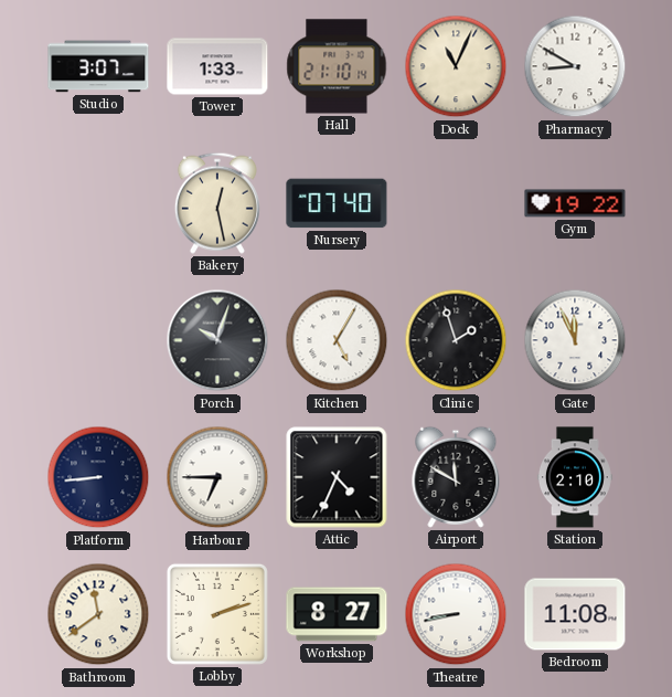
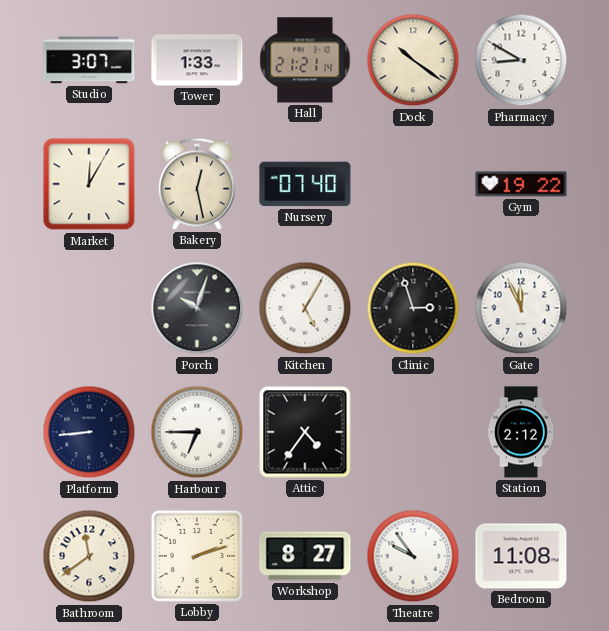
Hall: 21:10 -> 21:21
Dock: 11:04 -> 10:21
Market: none -> 12:05
Clinic: 1:57 -> 2:57
Attic: 4:34 -> 4:36
Airport: 11:50 -> none
Station: 2:10 -> 2:12
Theatre: 8:43 -> 9:54
